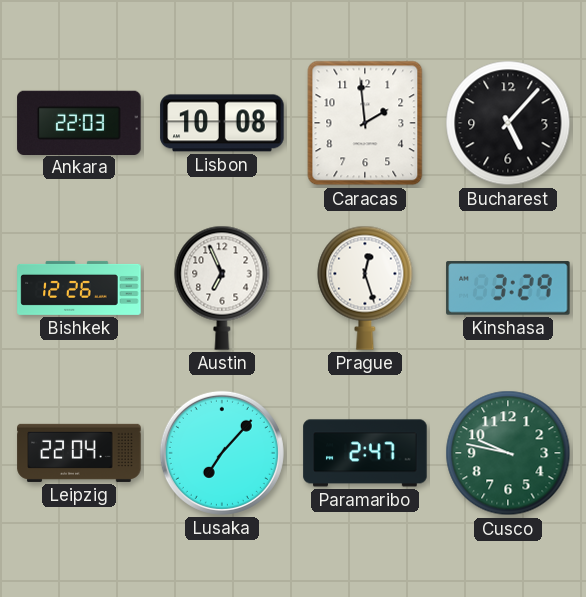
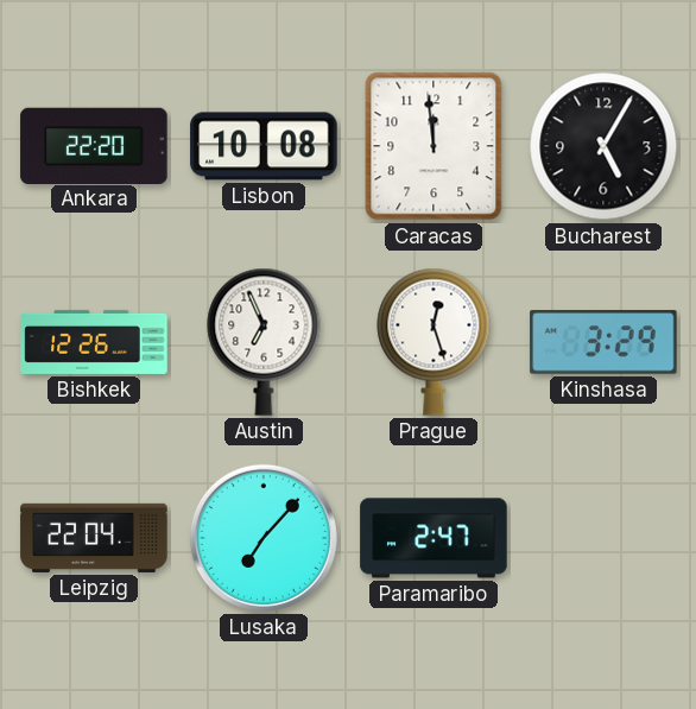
Ankara: 22:03 -> 22:20
Caracas: 1:59 -> 11:59
Bucharest: 5:07 -> 5:05
Cusco: 9:47 -> none
